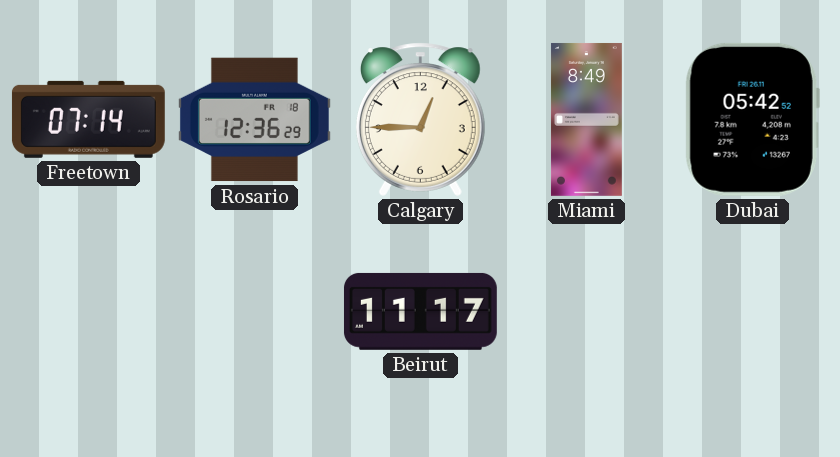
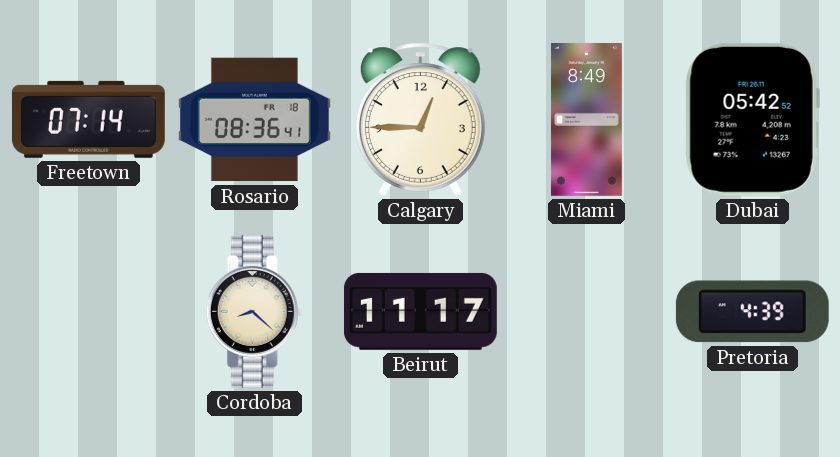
Rosario: 12:36 -> 08:36
Cordoba: none -> 8:22
Pretoria: none -> 4:39
